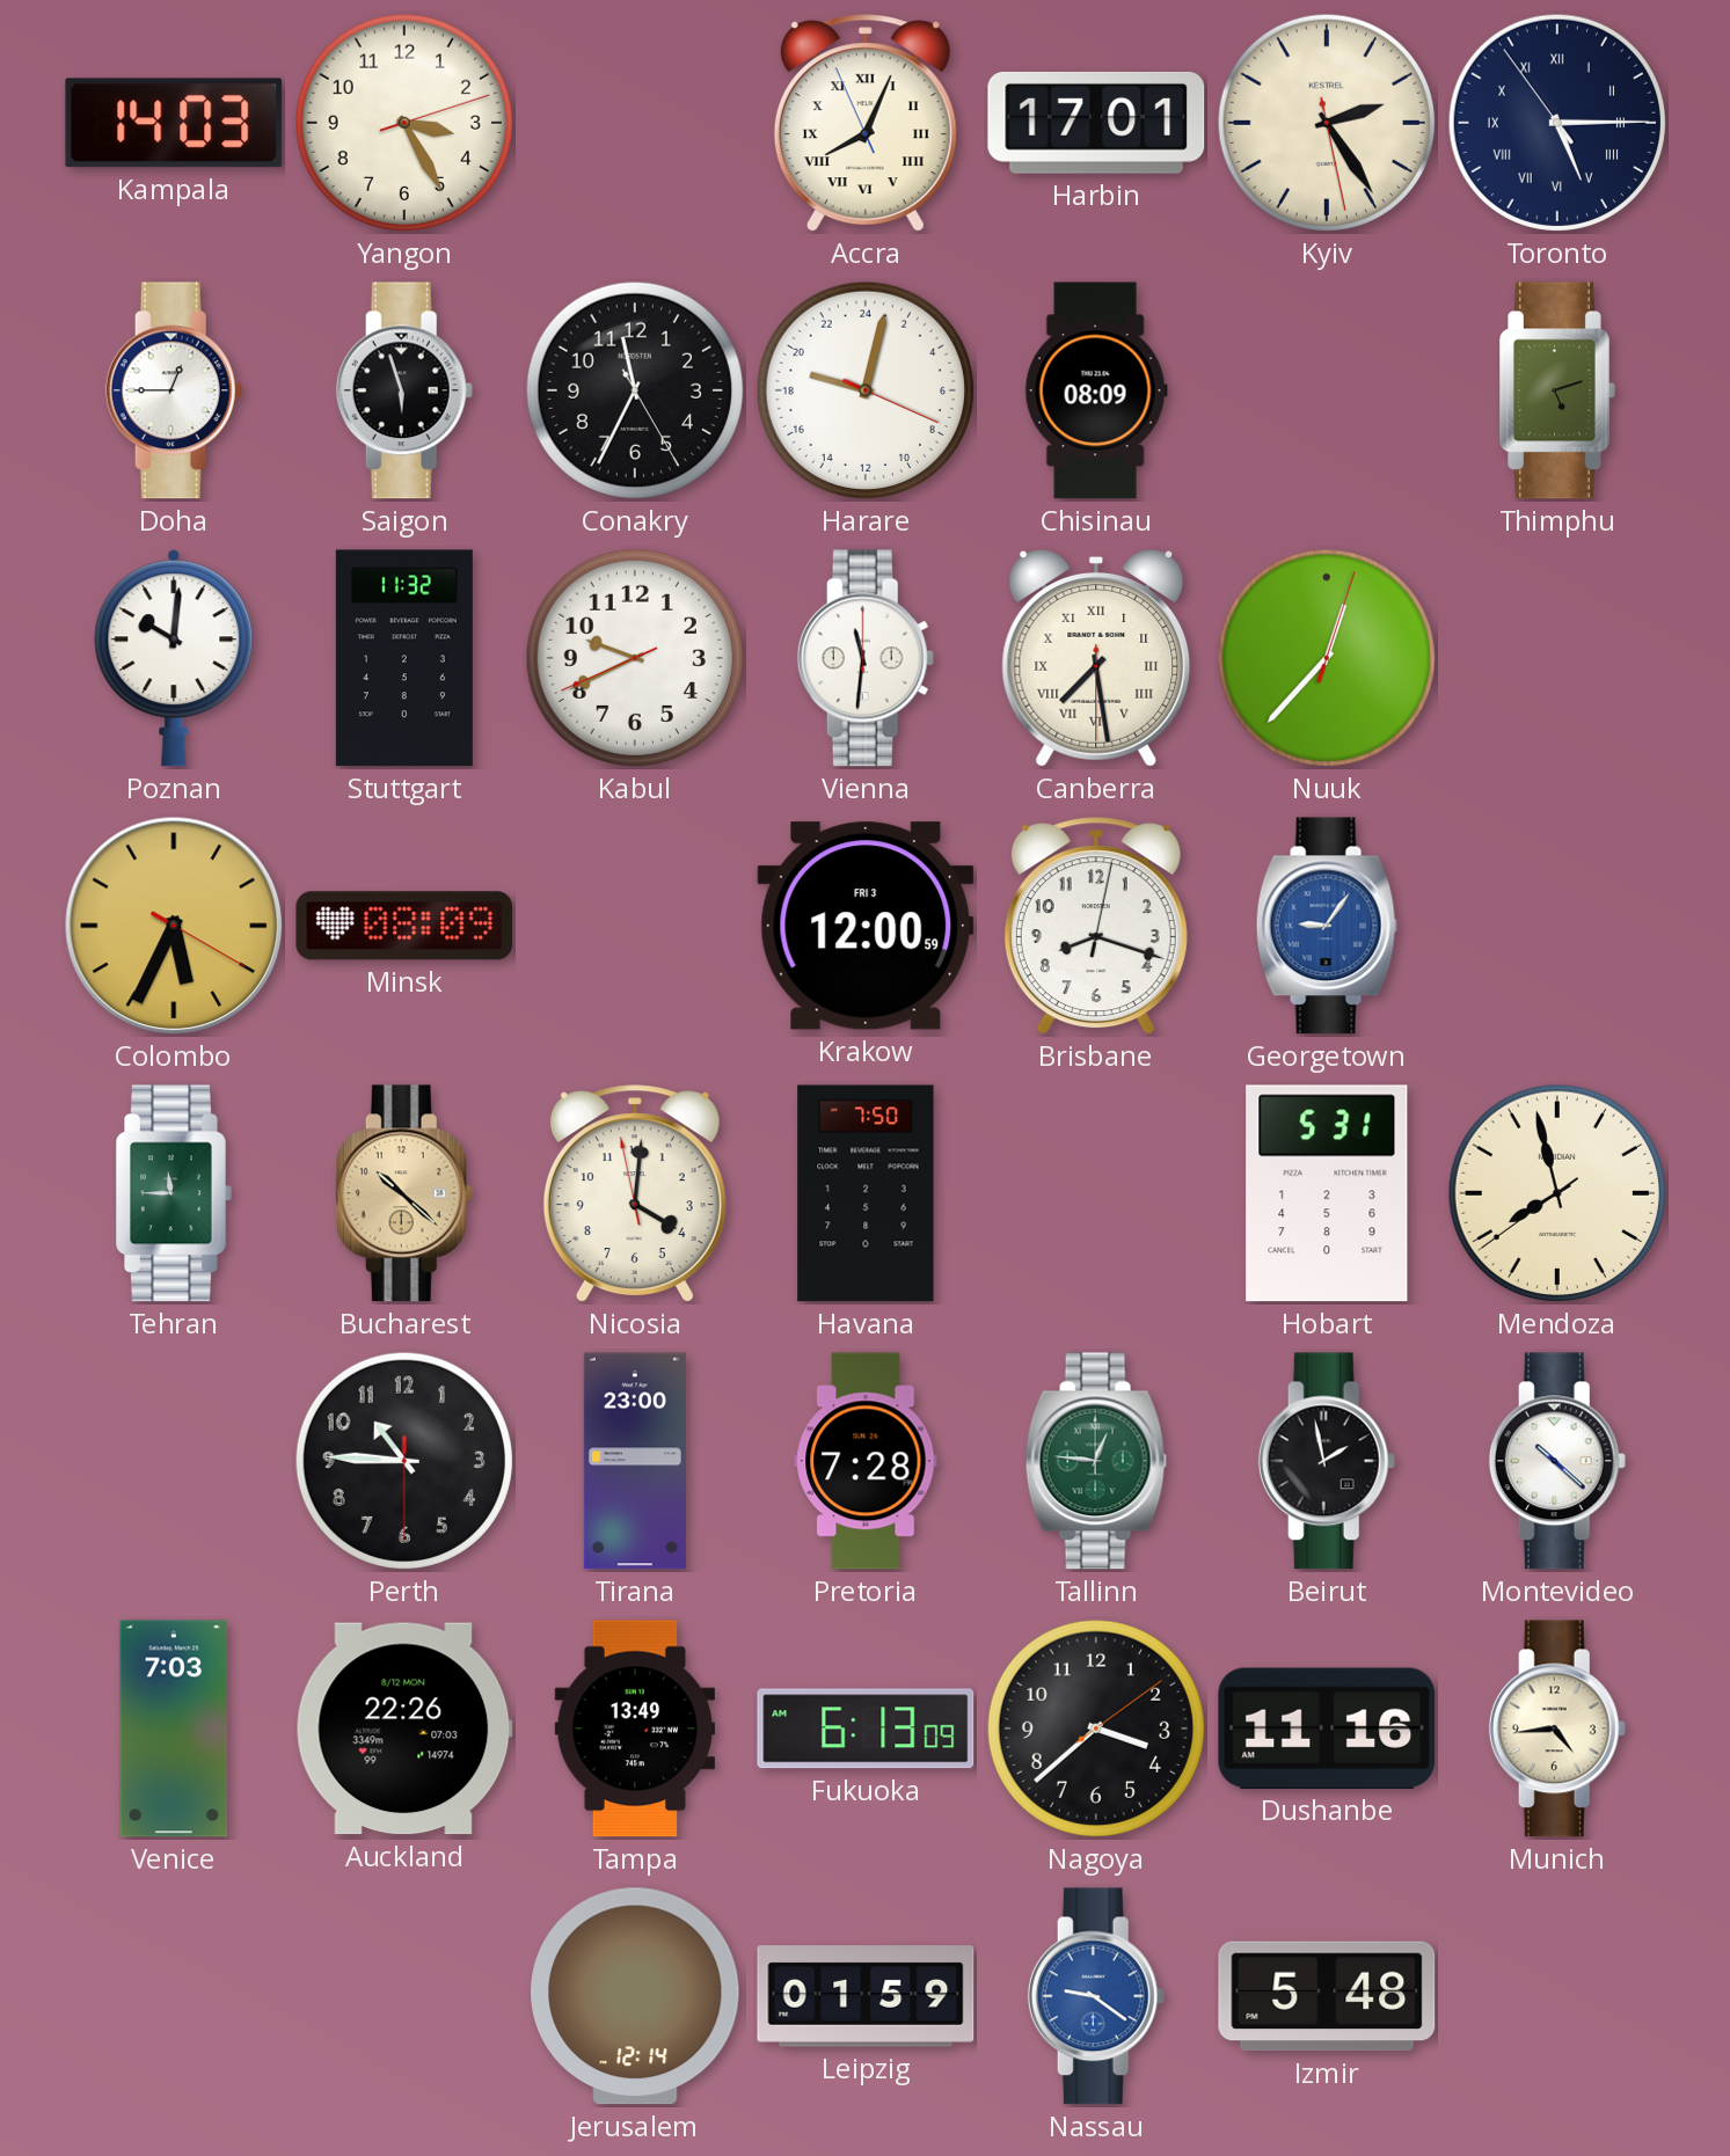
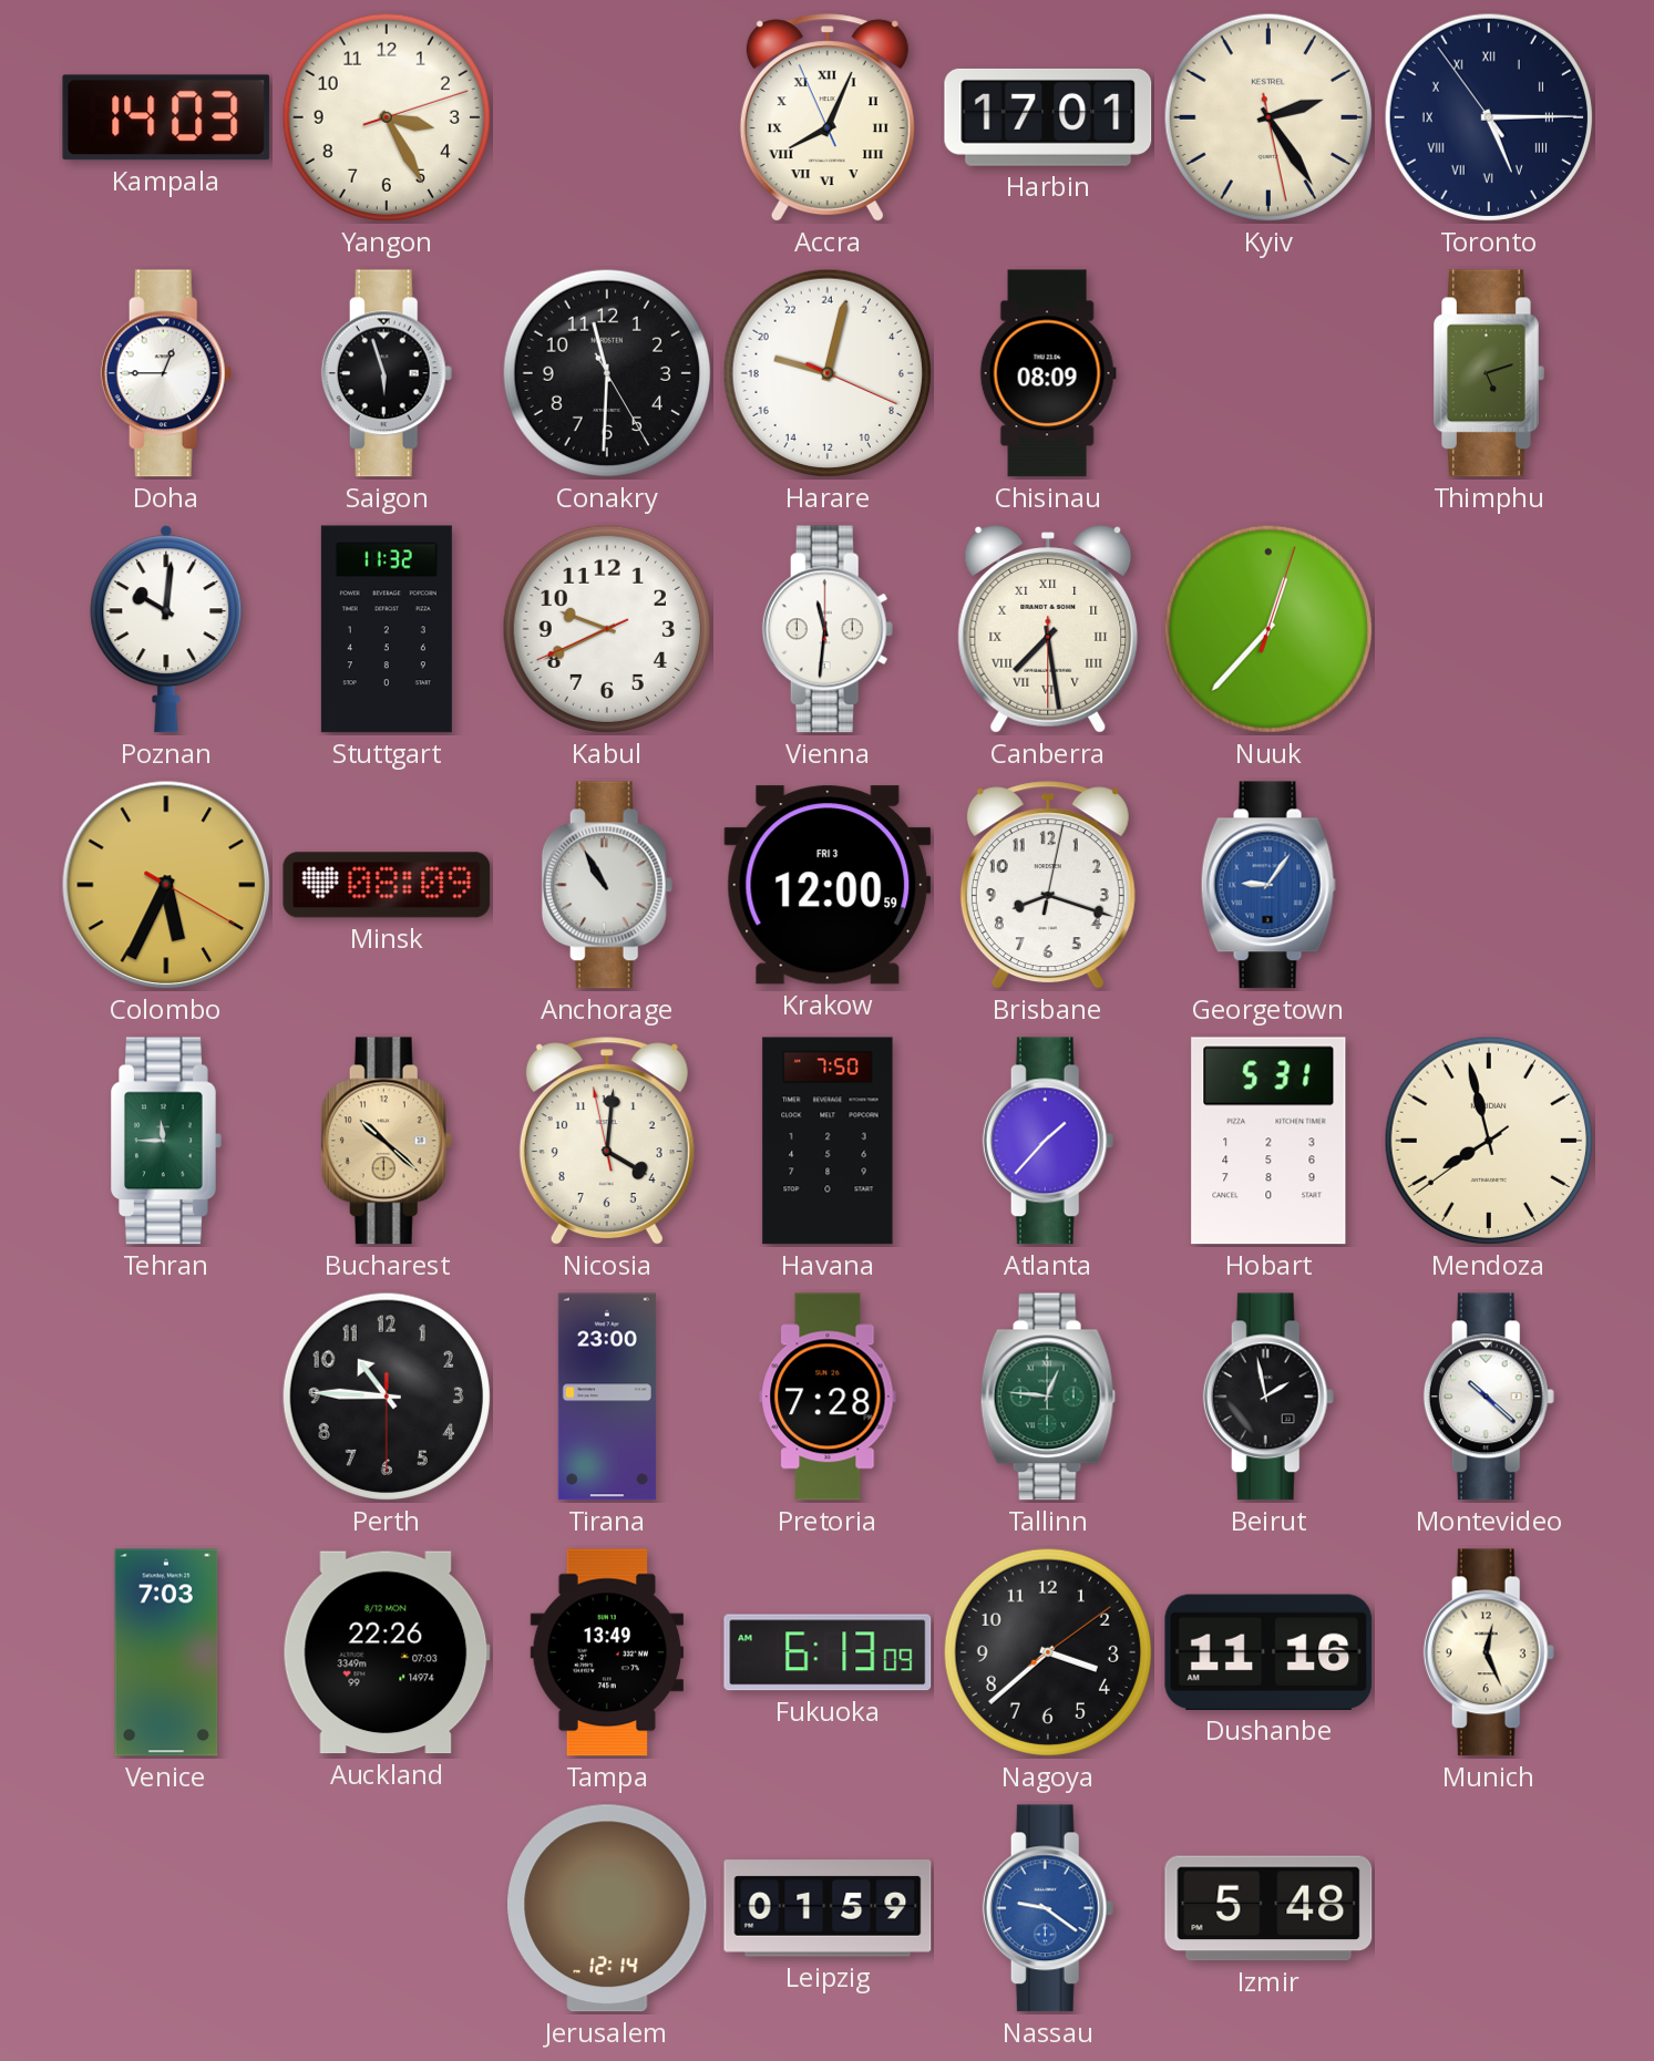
Conakry: 11:34 -> 11:30
Anchorage: none -> 10:55
Atlanta: none -> 1:37
Munich: 4:44 -> 12:26
